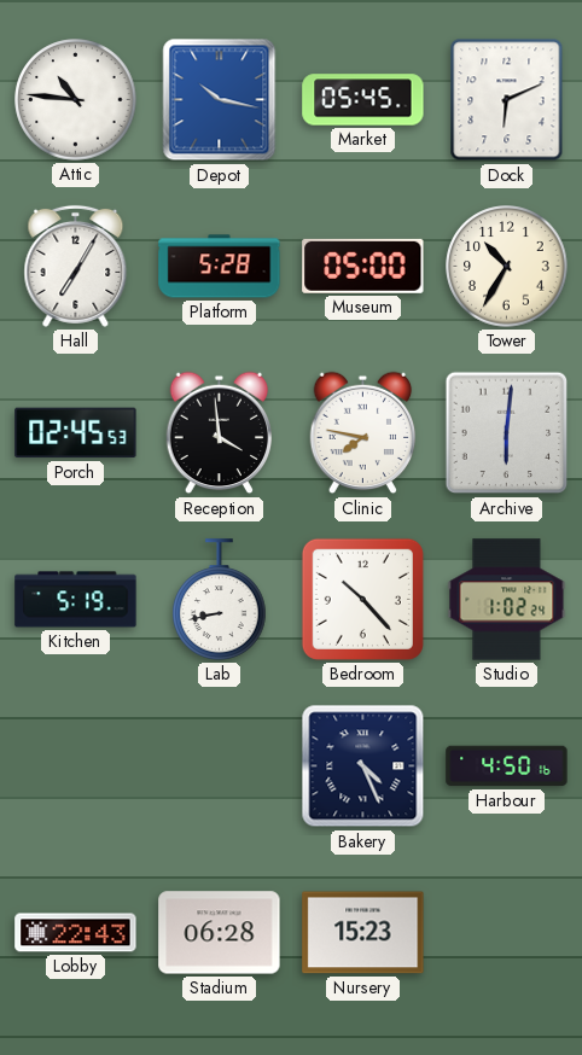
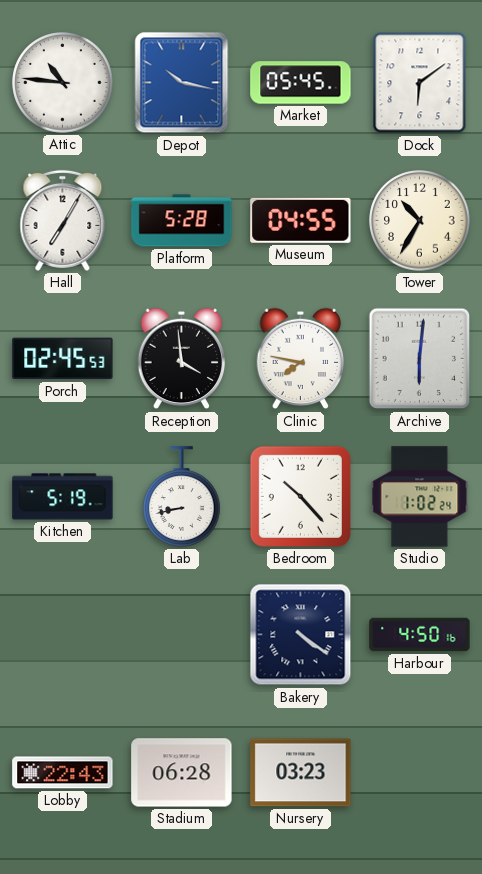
Dock: 6:11 -> 6:09
Museum: 05:00 -> 04:55
Bakery: 4:26 -> 4:21
Nursery: 15:23 -> 03:23
